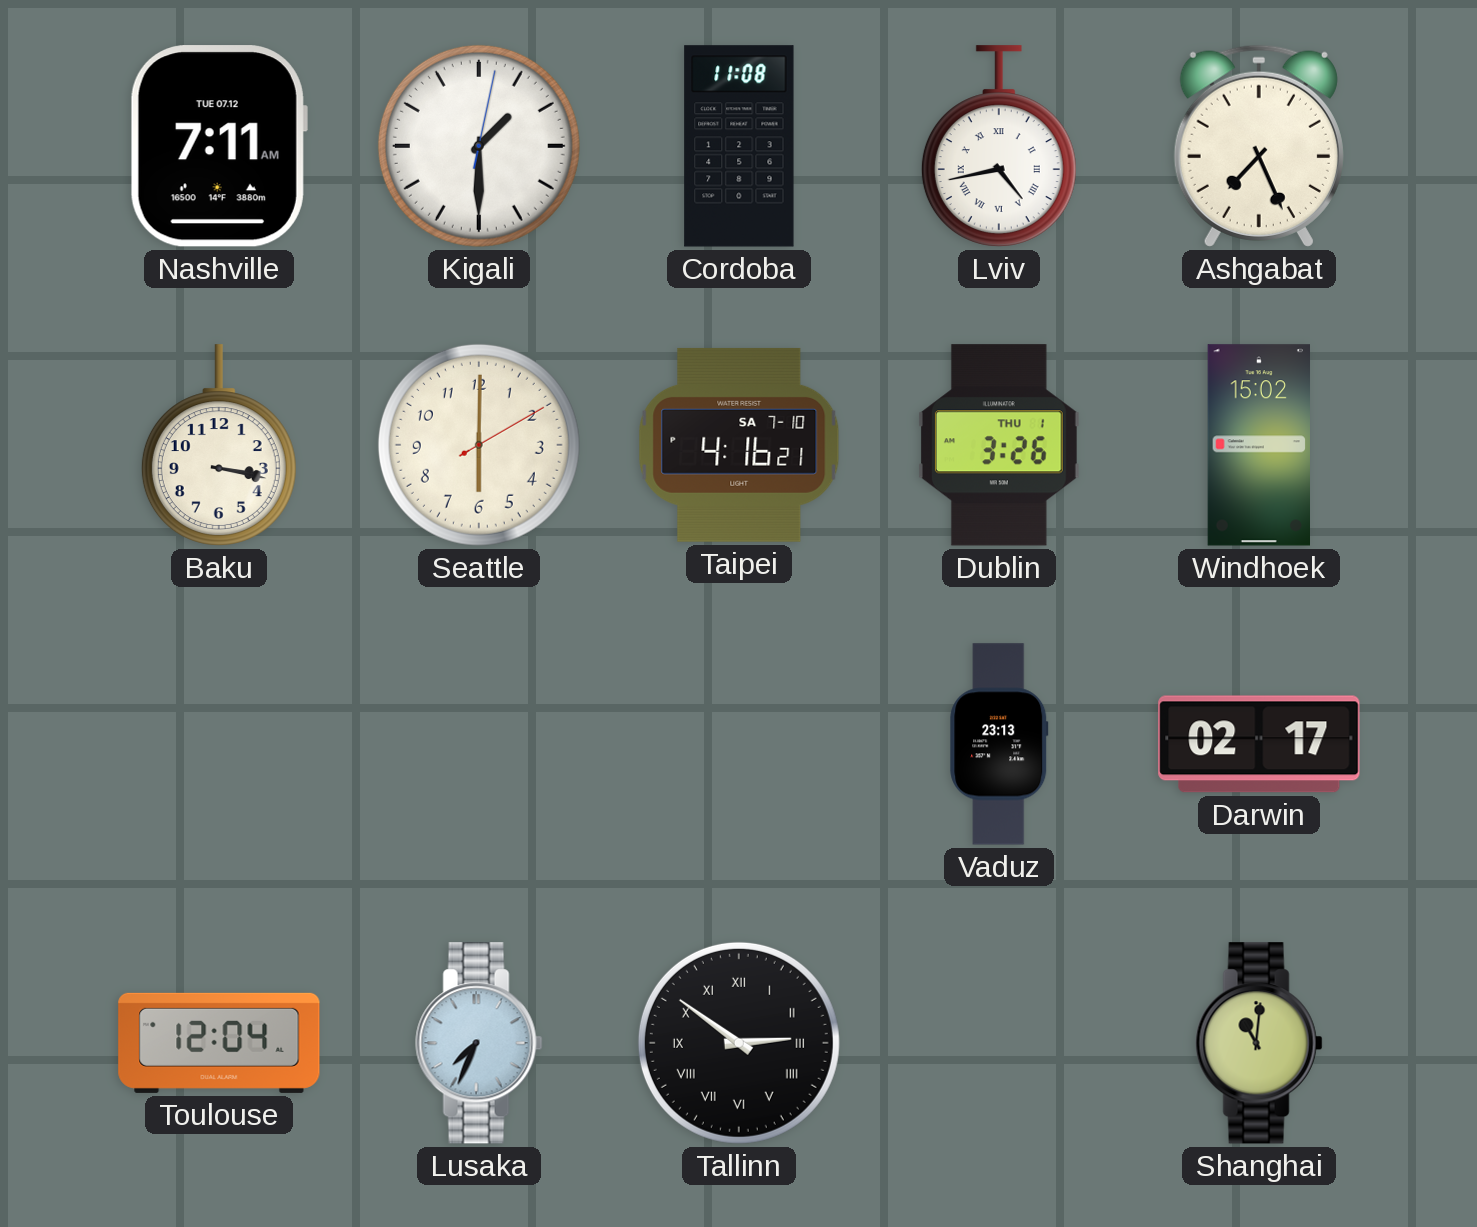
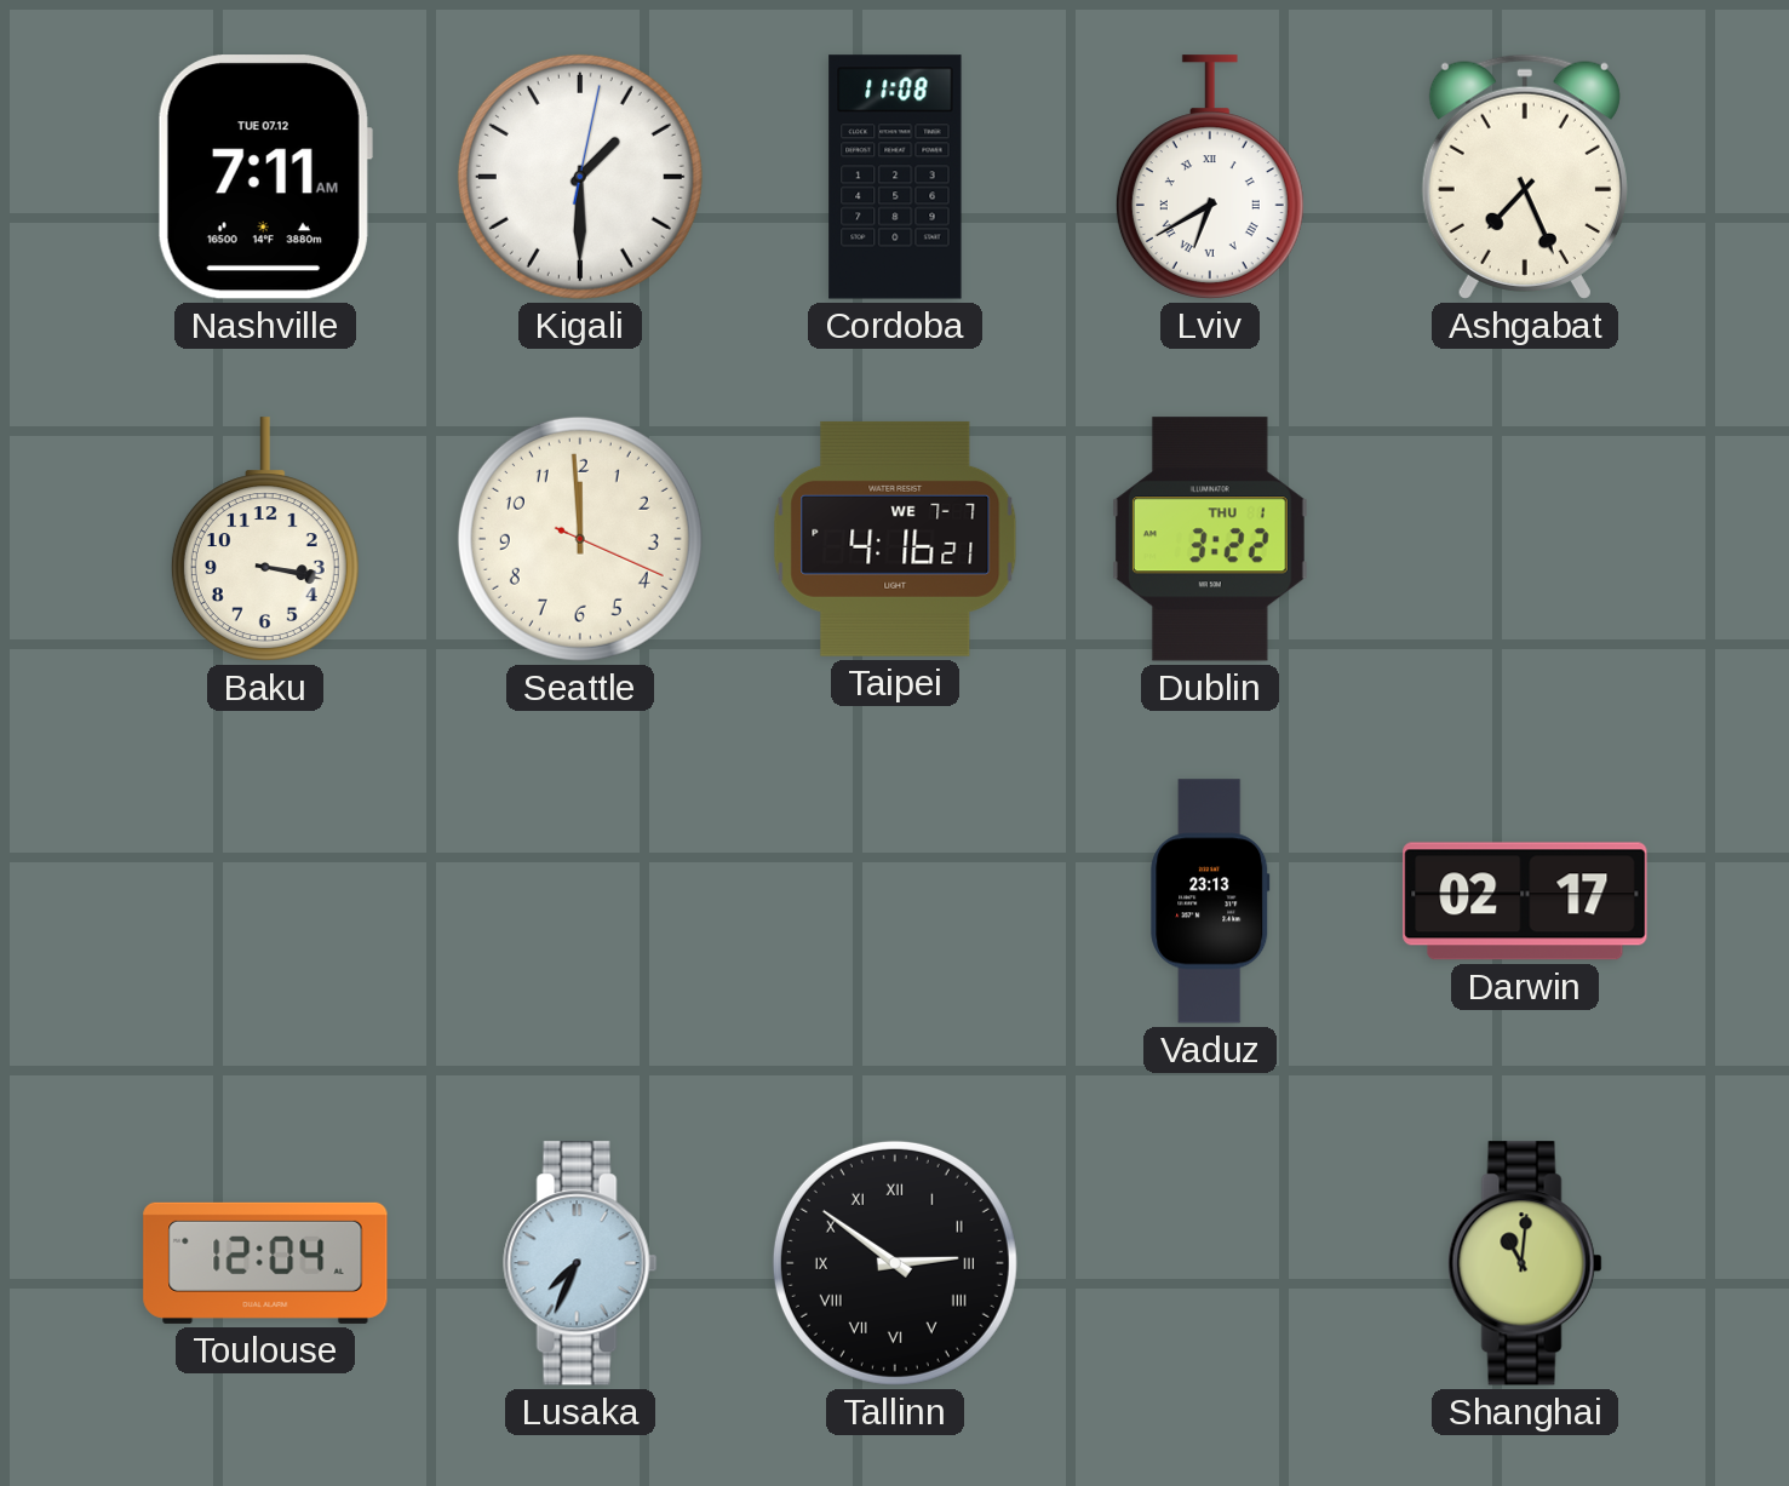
Lviv: 4:43 -> 6:40
Seattle: 6:00 -> 11:59
Taipei date: SA 7-10 -> WE 7-7
Dublin: 3:26 -> 3:22
Windhoek: 15:02 -> none
